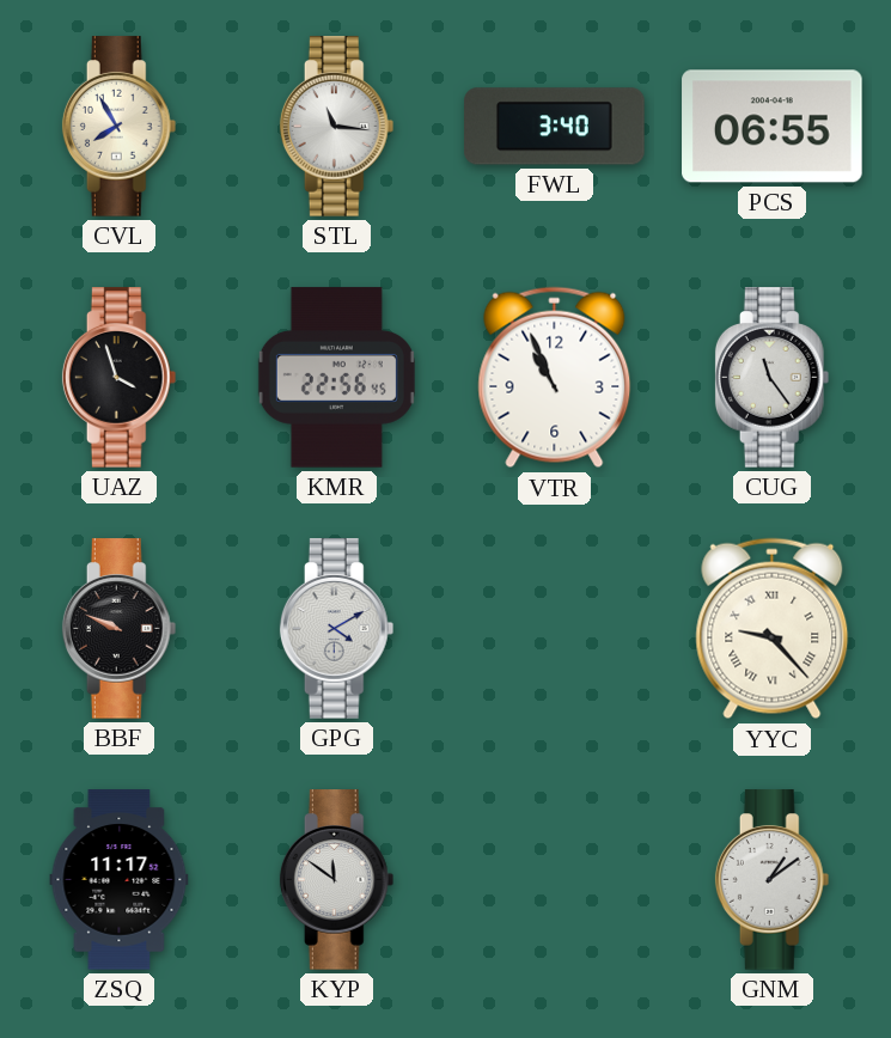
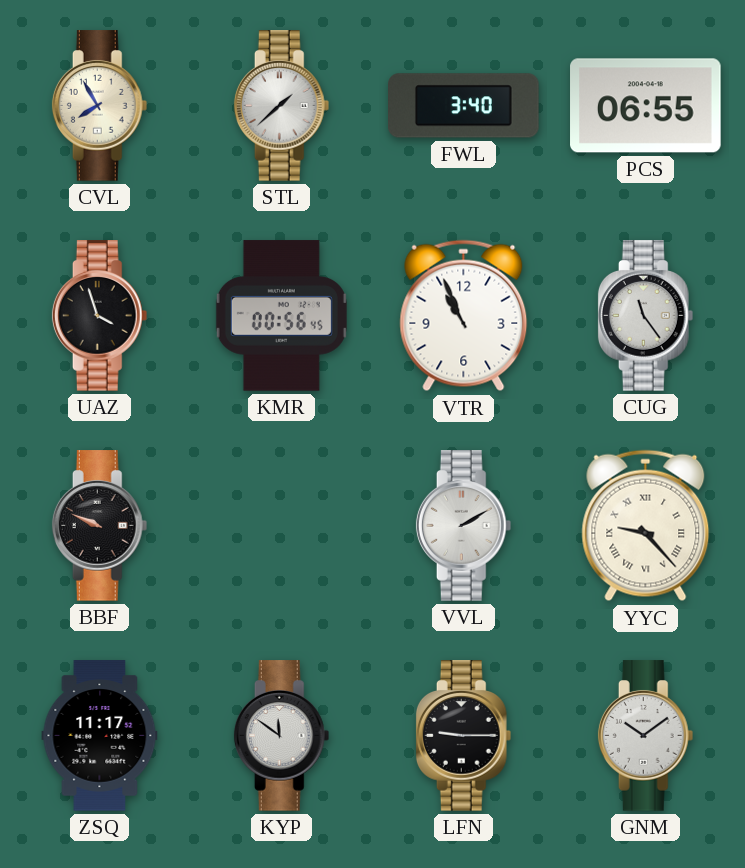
STL: 11:16 -> 1:38
KMR: 22:56 -> 00:56
GPG: 4:10 -> none
VVL: none -> 2:10
LFN: none -> 9:15
GNM: 1:09 -> 10:09
